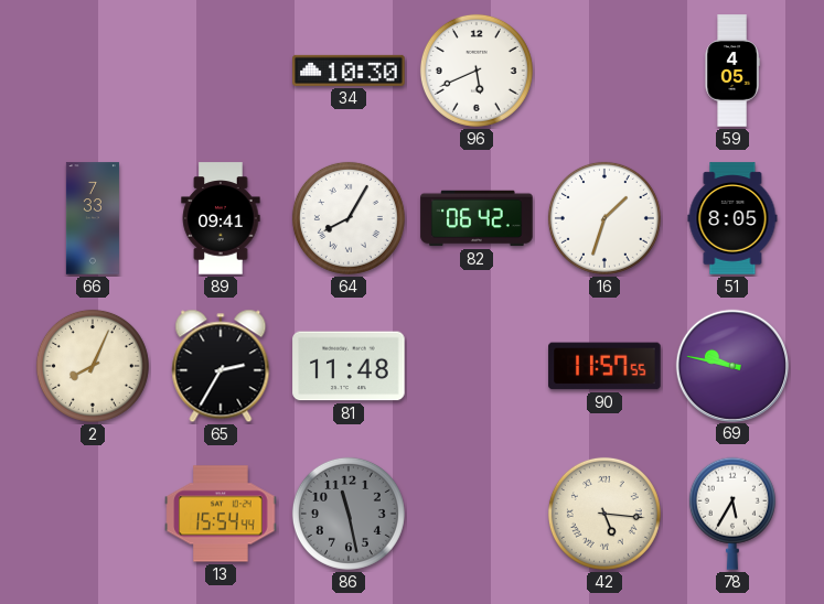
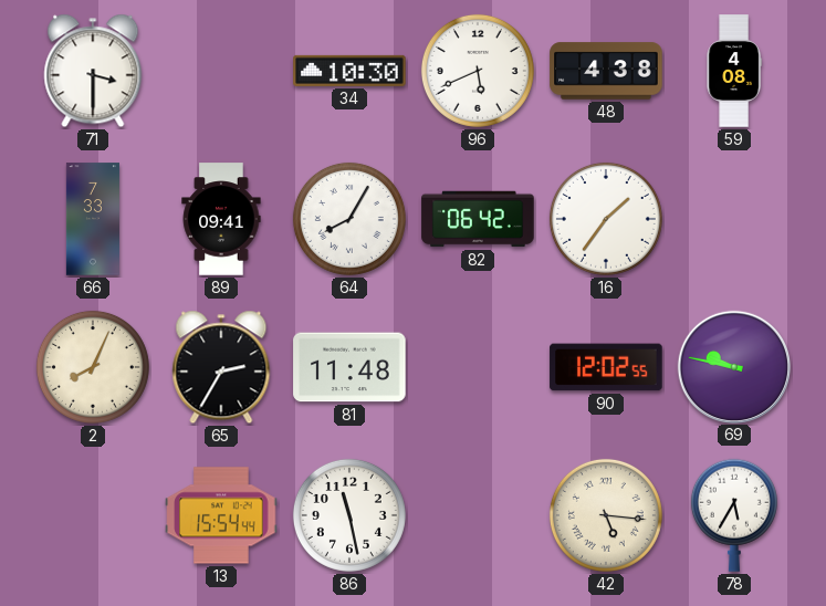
71: none -> 3:30
48: none -> 4:38
59: 4:05 -> 4:08
16: 1:33 -> 1:36
51: 8:05 -> none
90: 11:57 -> 12:02
86 dial: grey -> white
